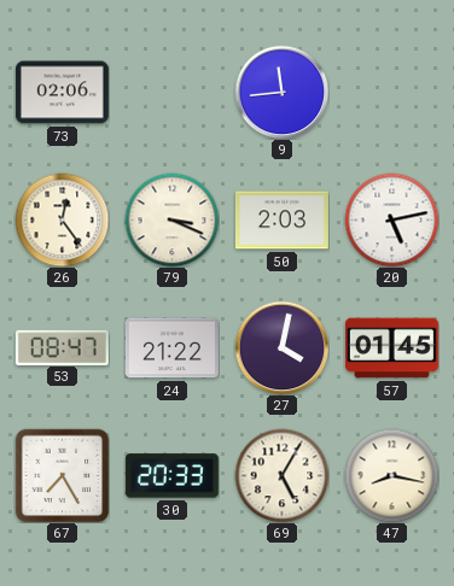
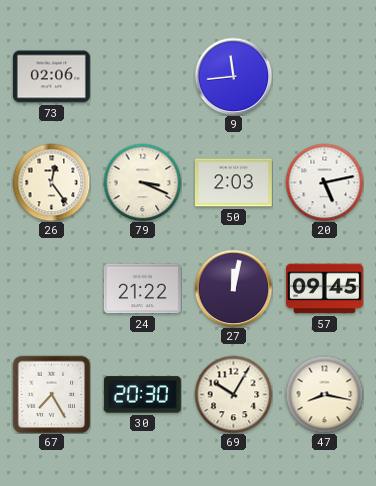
53: 08:47 -> none
27: 4:02 -> 12:02
57: 01:45 -> 09:45
30: 20:33 -> 20:30
69: 5:05 -> 10:05
